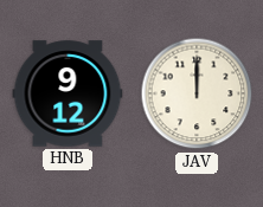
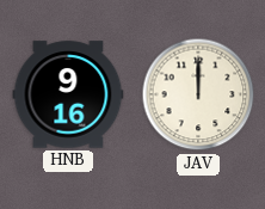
HNB: 9:12 -> 9:16
